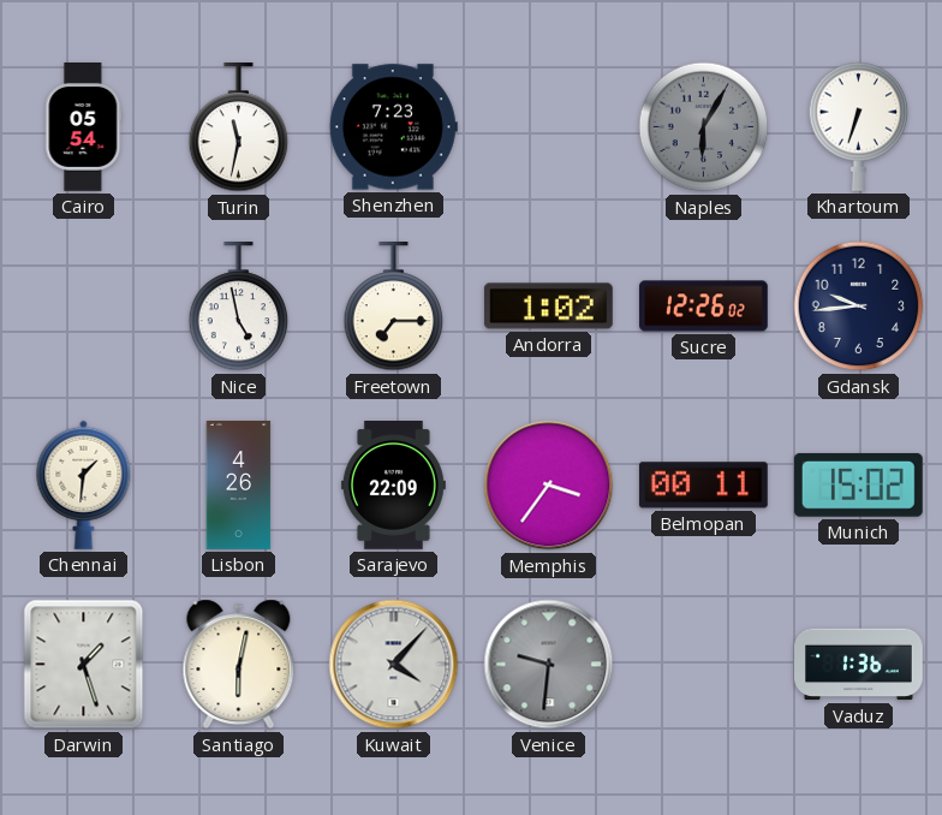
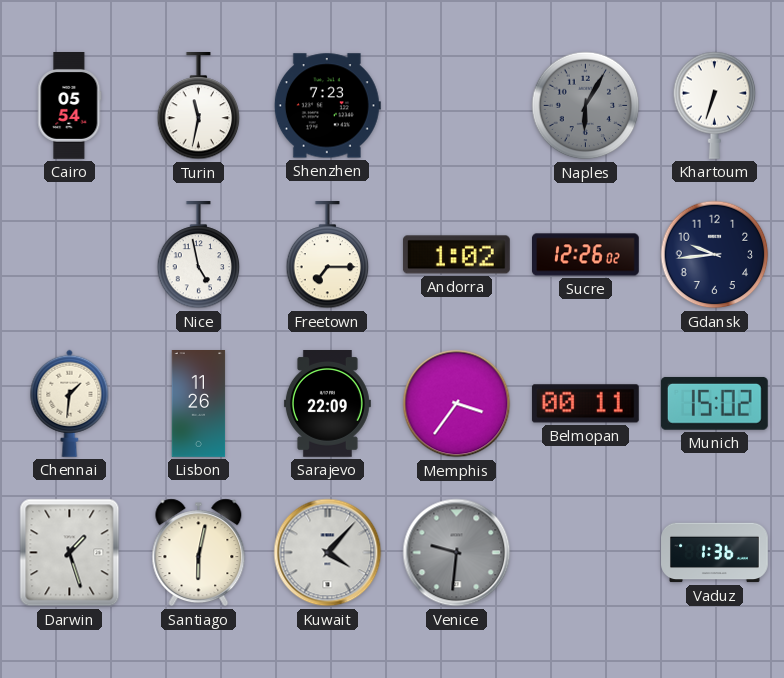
Lisbon: 4:26 -> 11:26
